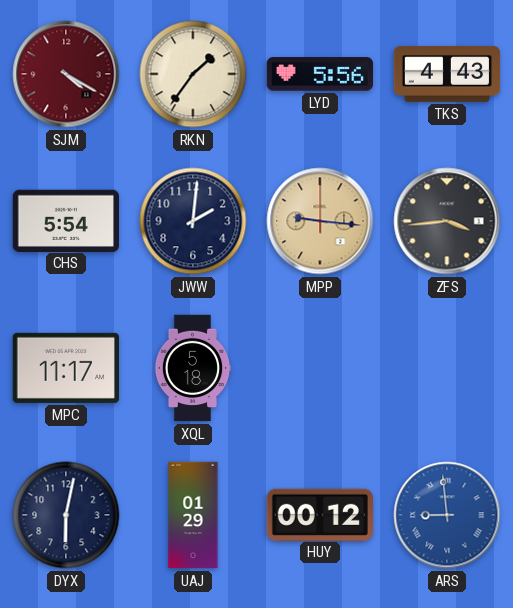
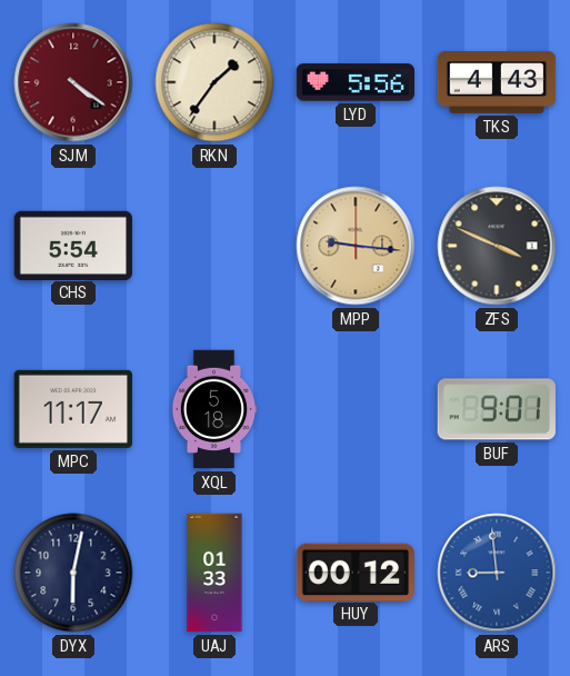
SJM: 4:20 -> 4:21
JWW: 2:01 -> none
ZFS: 3:44 -> 3:49
BUF: none -> 9:01
UAJ: 01:29 -> 01:33
